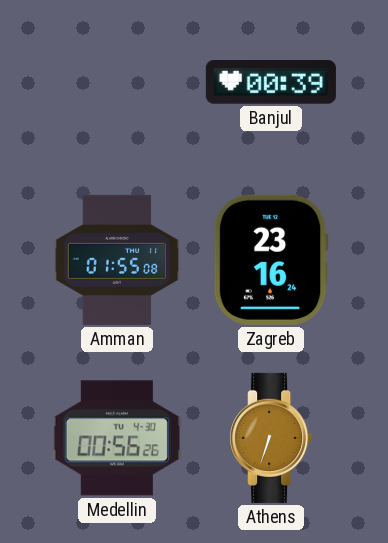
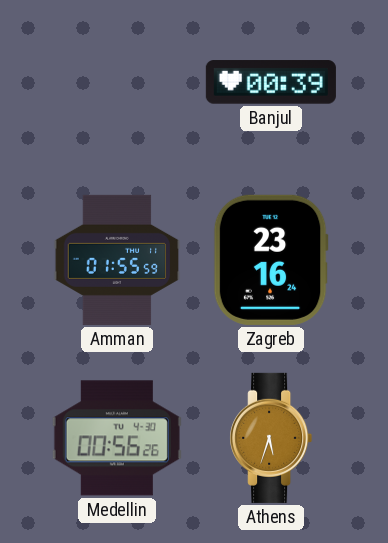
Amman: 01:55:08 -> 01:55:59
Athens: 6:33 -> 5:33
